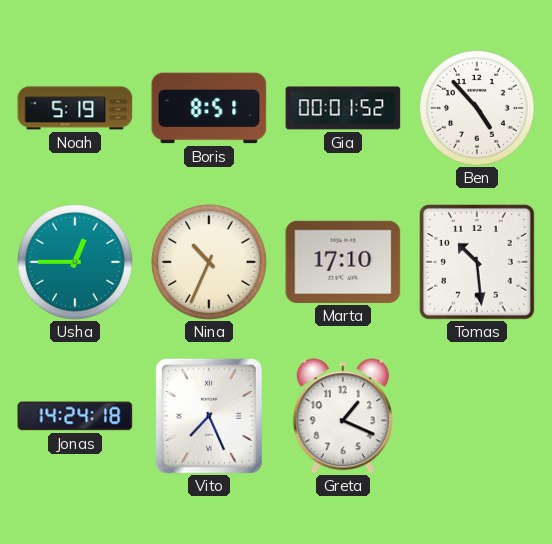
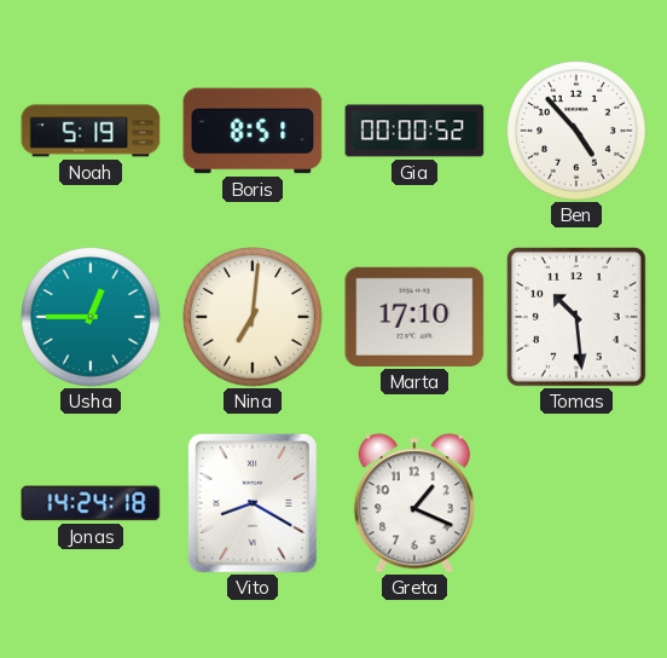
Gia: 00:01 -> 00:00
Nina: 10:34 -> 7:01
Vito: 7:26 -> 8:20
